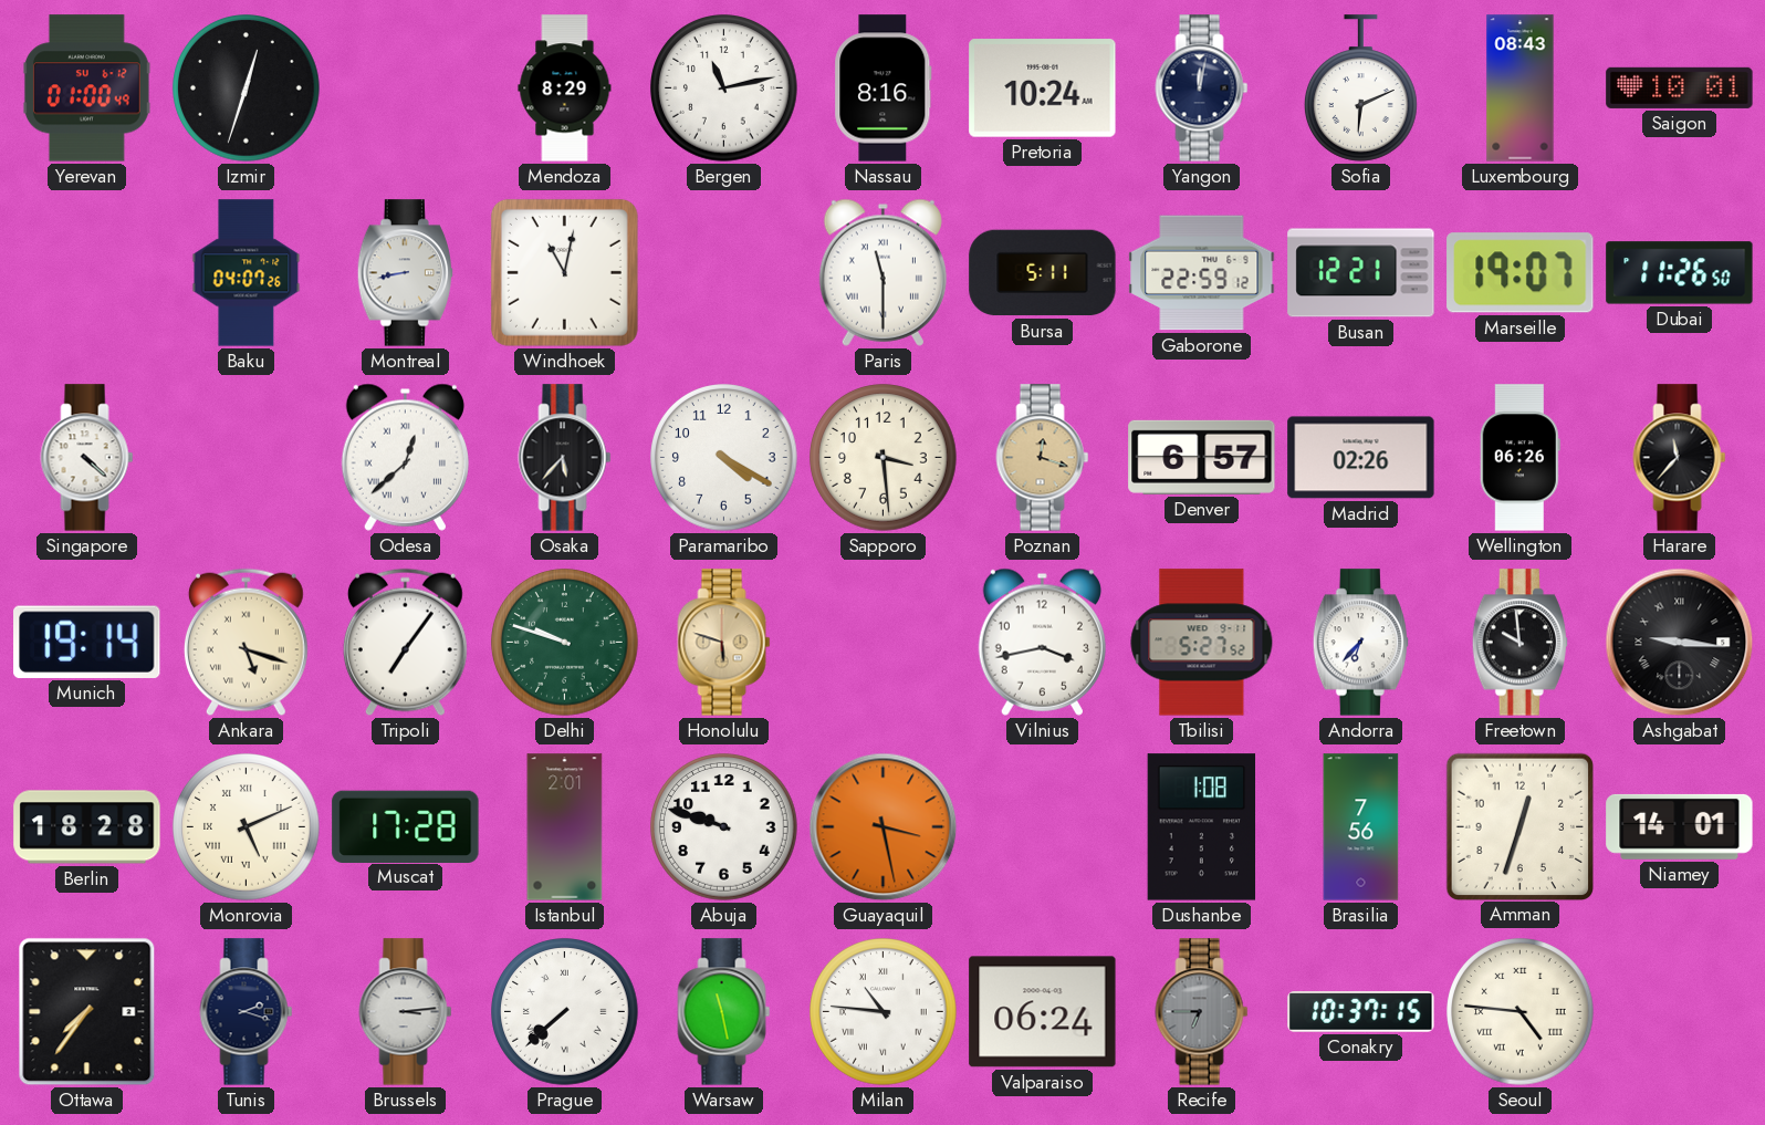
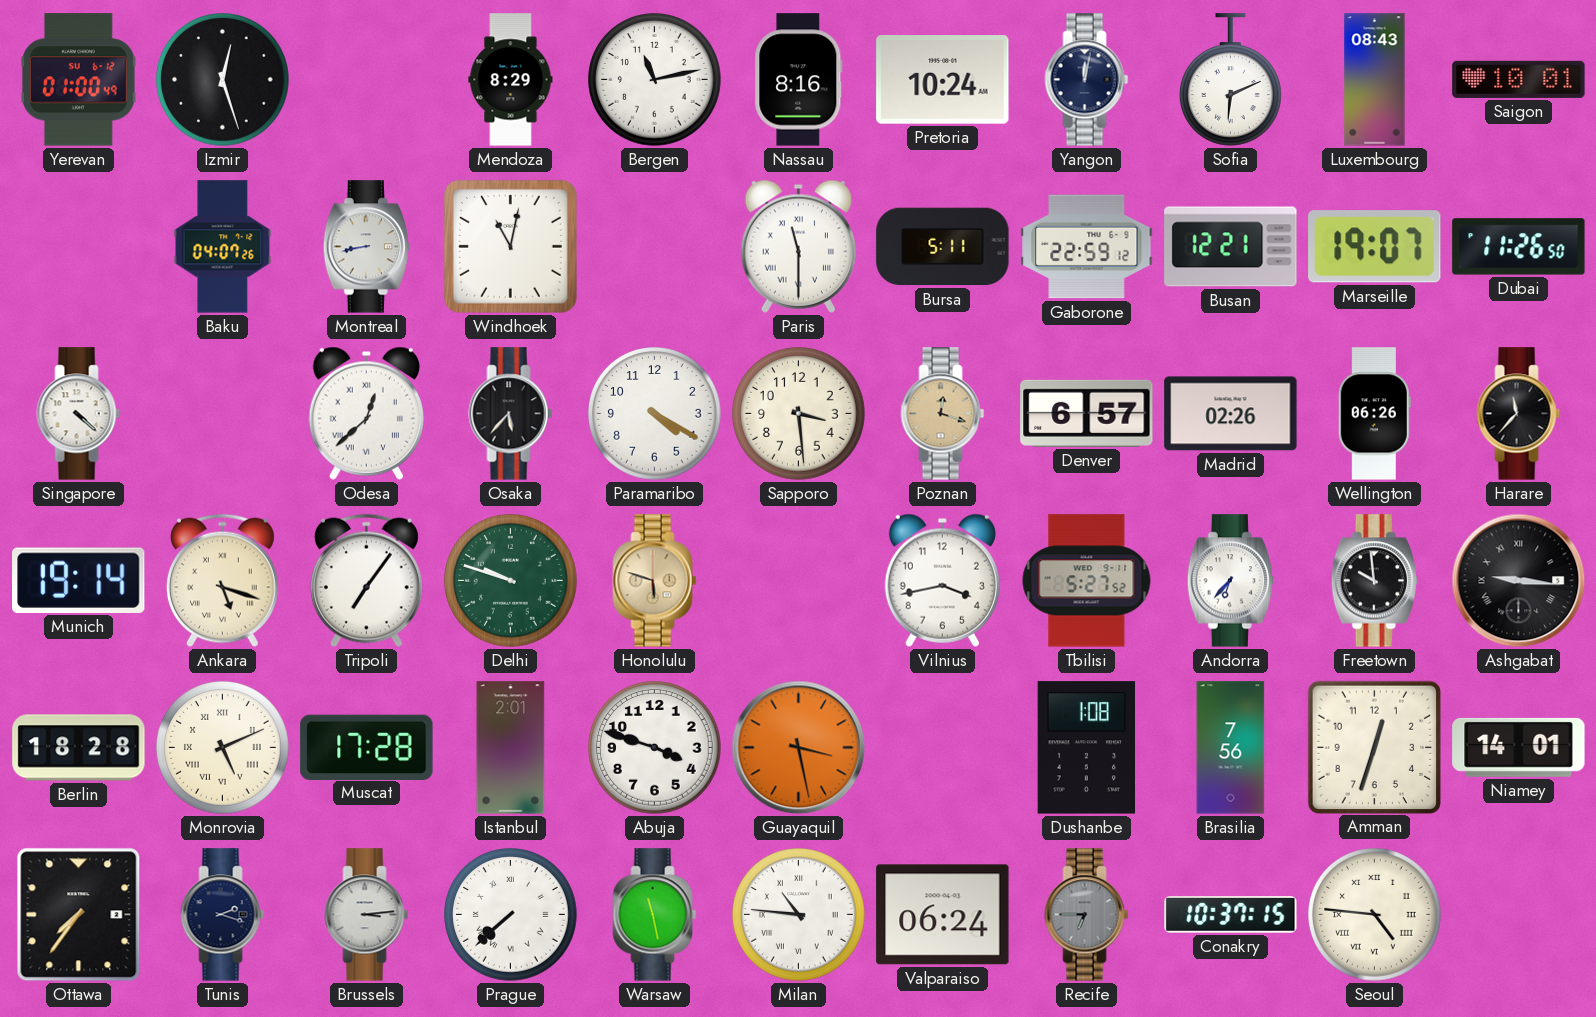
Izmir: 12:33 -> 12:27
Abuja: 9:48 -> 3:48
